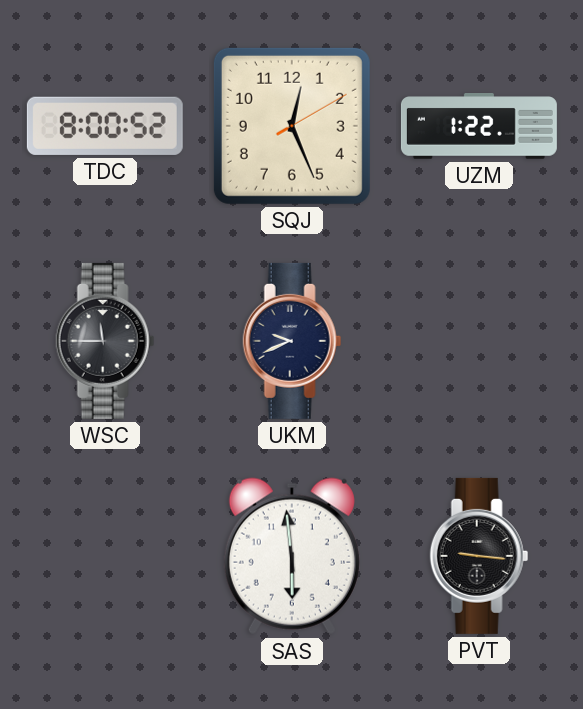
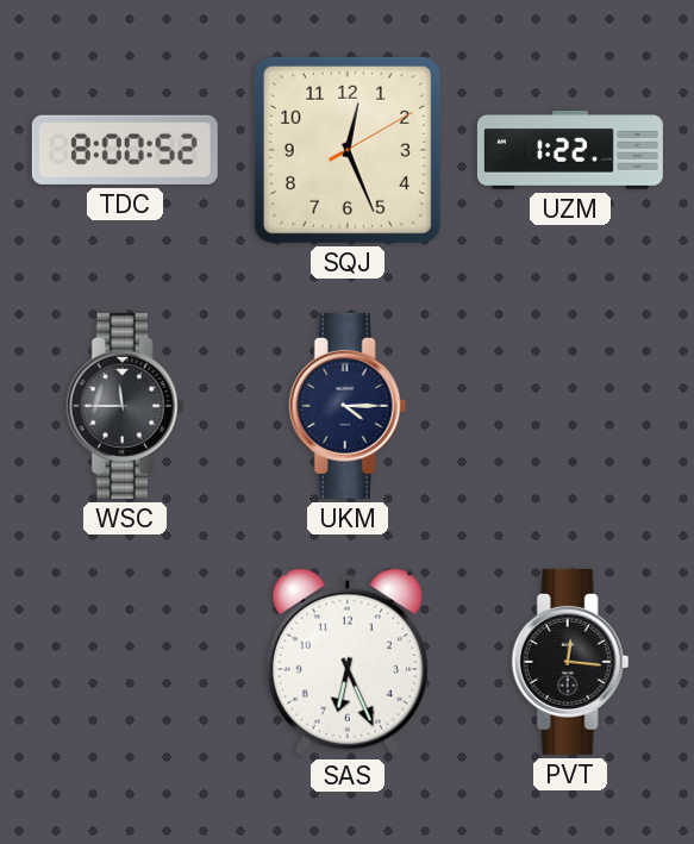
UKM: 9:41 -> 4:15
SAS: 5:59 -> 6:26
PVT: 9:16 -> 12:16
